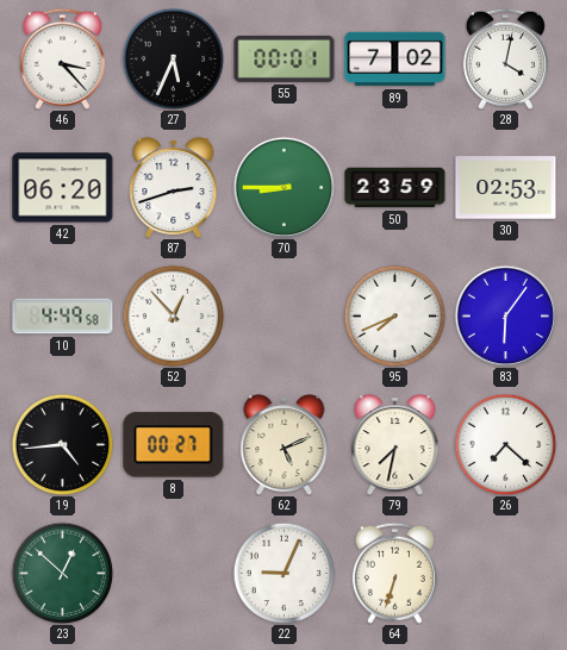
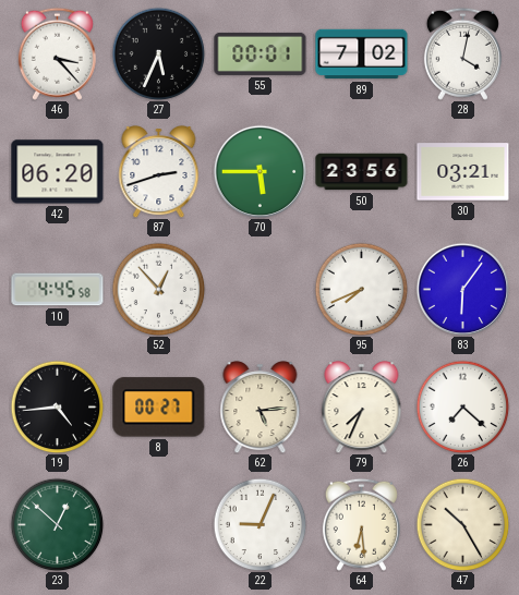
70: 8:45 -> 5:45
50: 23:59 -> 23:56
30: 02:53 -> 03:21
10: 4:49 -> 4:45
62: 5:11 -> 5:14
79: 7:32 -> 7:34
64: 6:33 -> 6:29
47: none -> 10:25
